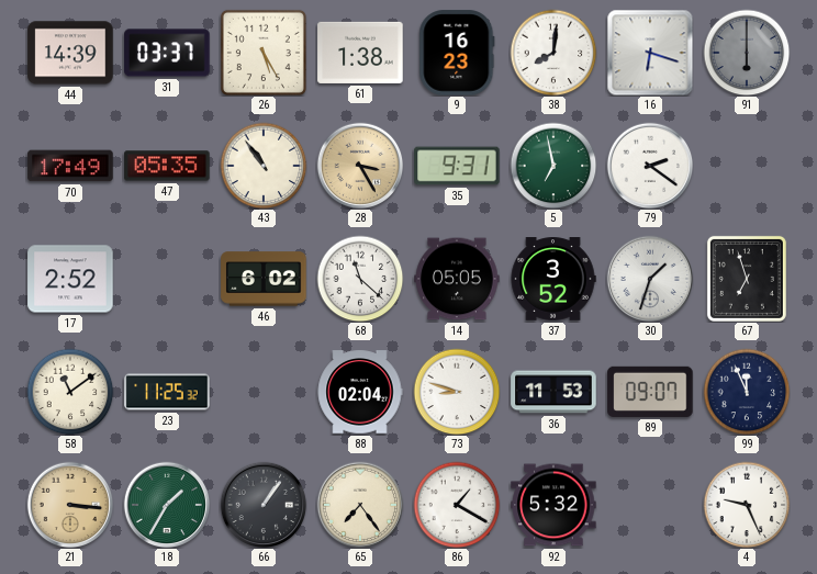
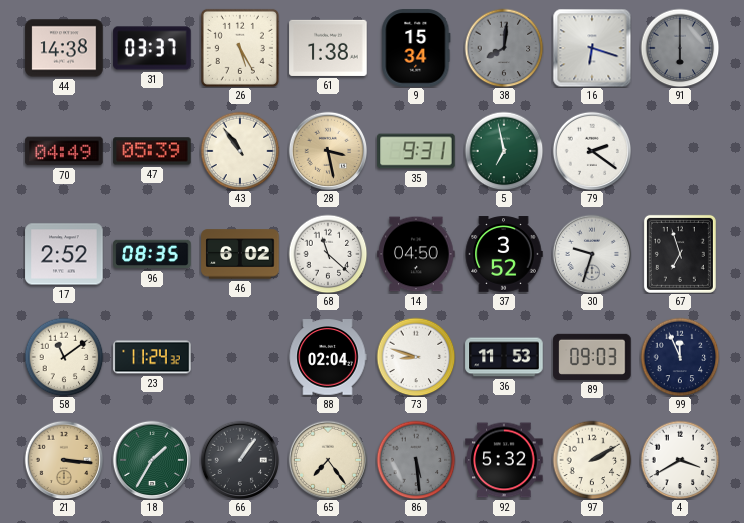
44: 14:39 -> 14:38
9: 16:23 -> 15:34
38 dial: white -> grey
70: 17:49 -> 04:49
47: 05:35 -> 05:39
28: 3:25 -> 3:28
96: none -> 08:35
14: 05:05 -> 04:50
30: 1:33 -> 9:33
23: 11:25 -> 11:24
89: 09:07 -> 09:03
86: 1:20 -> 5:29
86 dial: white -> grey
97: none -> 2:10
4: 9:26 -> 3:40
